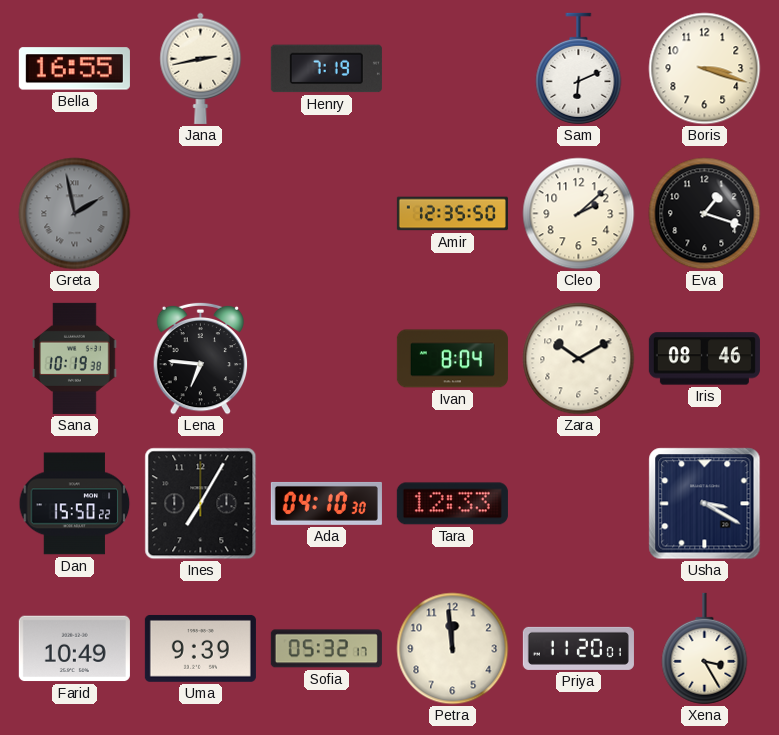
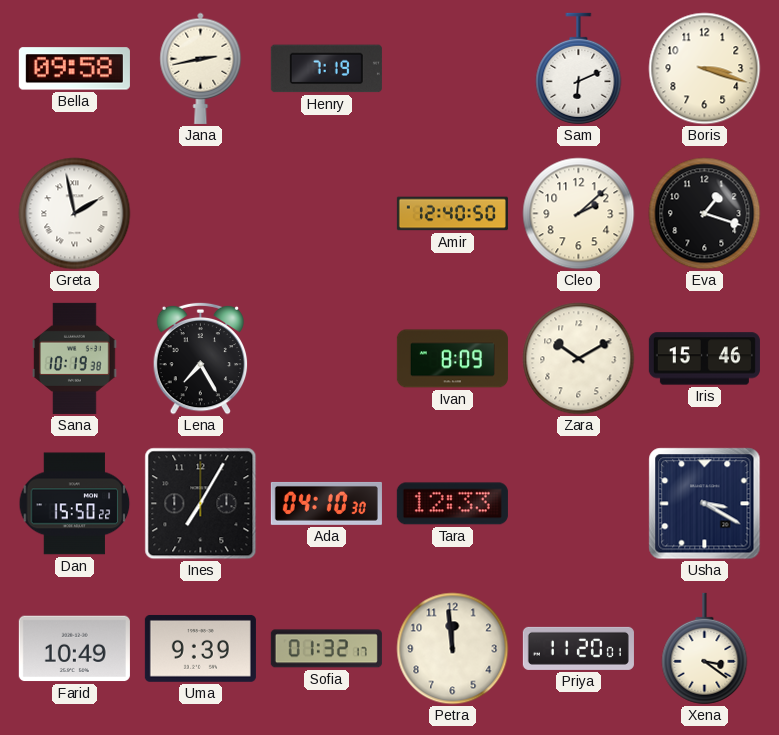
Bella: 16:55 -> 09:58
Greta dial: grey -> white
Amir: 12:35 -> 12:40
Lena: 6:46 -> 7:25
Ivan: 8:04 -> 8:09
Iris: 08:46 -> 15:46
Sofia: 05:32 -> 01:32
Xena: 3:25 -> 3:21
